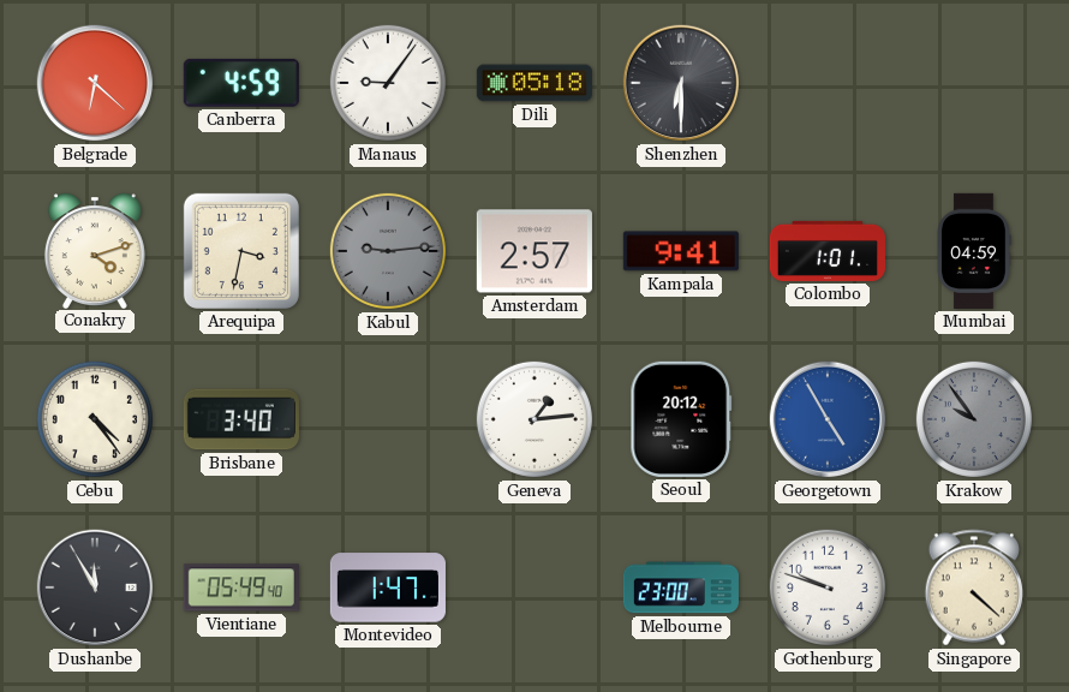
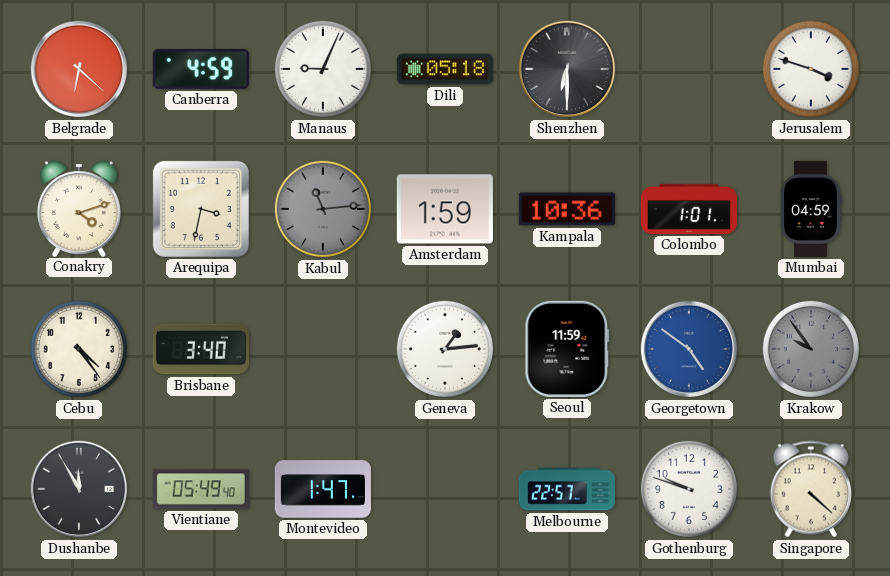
Manaus: 9:06 -> 9:04
Jerusalem: none -> 3:48
Kabul: 9:14 -> 11:14
Amsterdam: 2:57 -> 1:59
Kampala: 9:41 -> 10:36
Seoul: 20:12 -> 11:59
Georgetown: 4:55 -> 4:51
Melbourne: 23:00 -> 22:57
